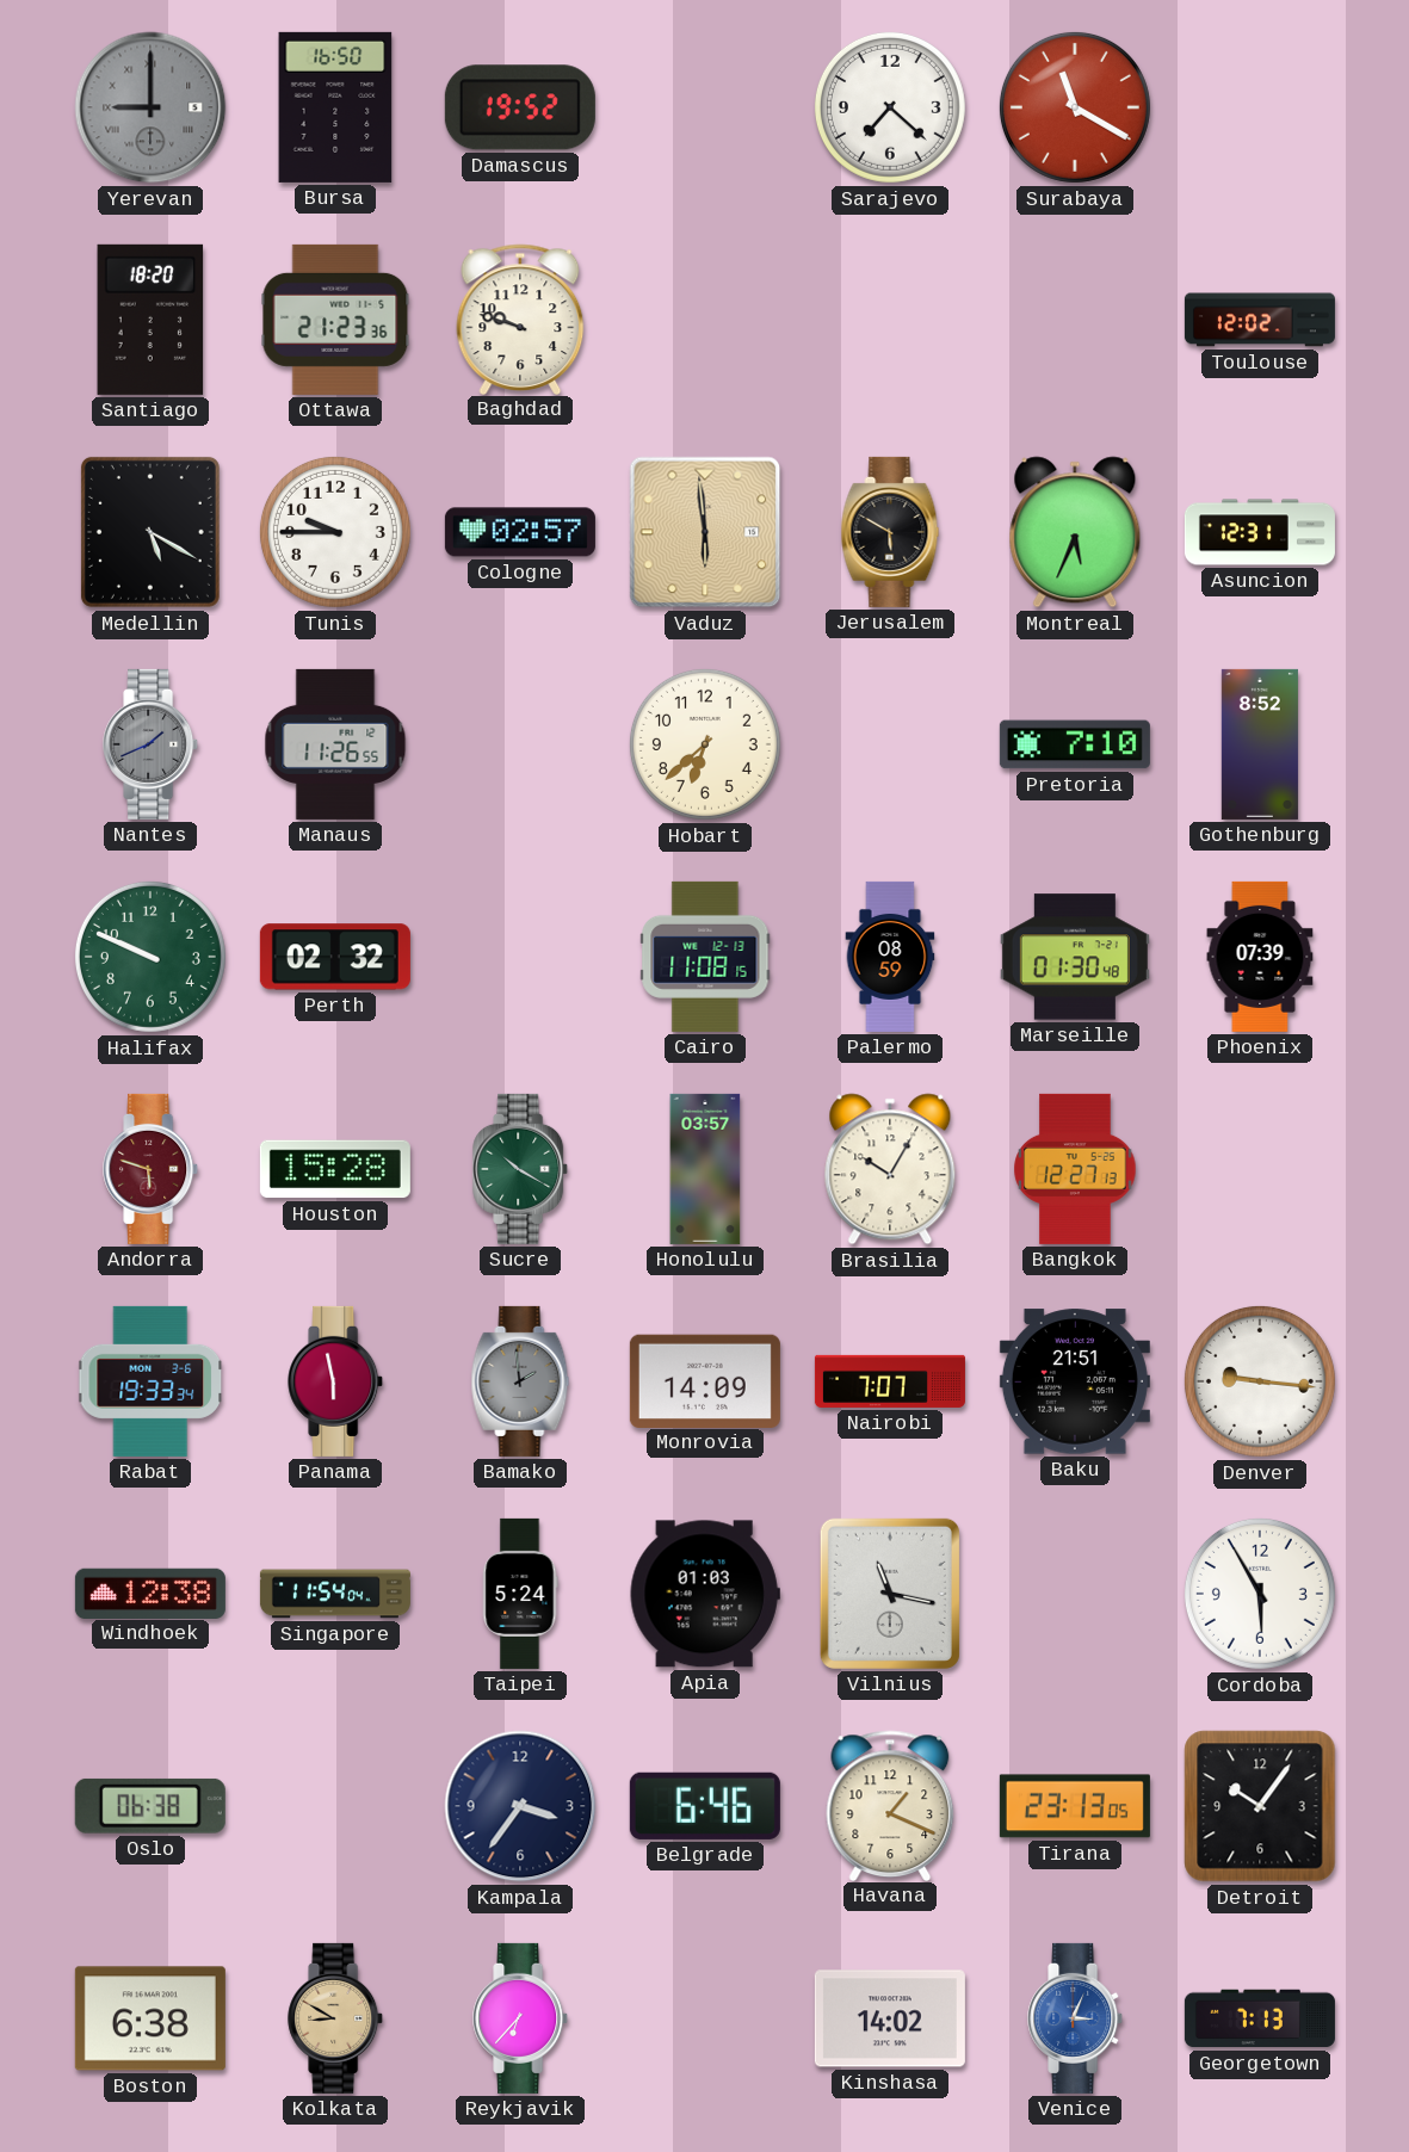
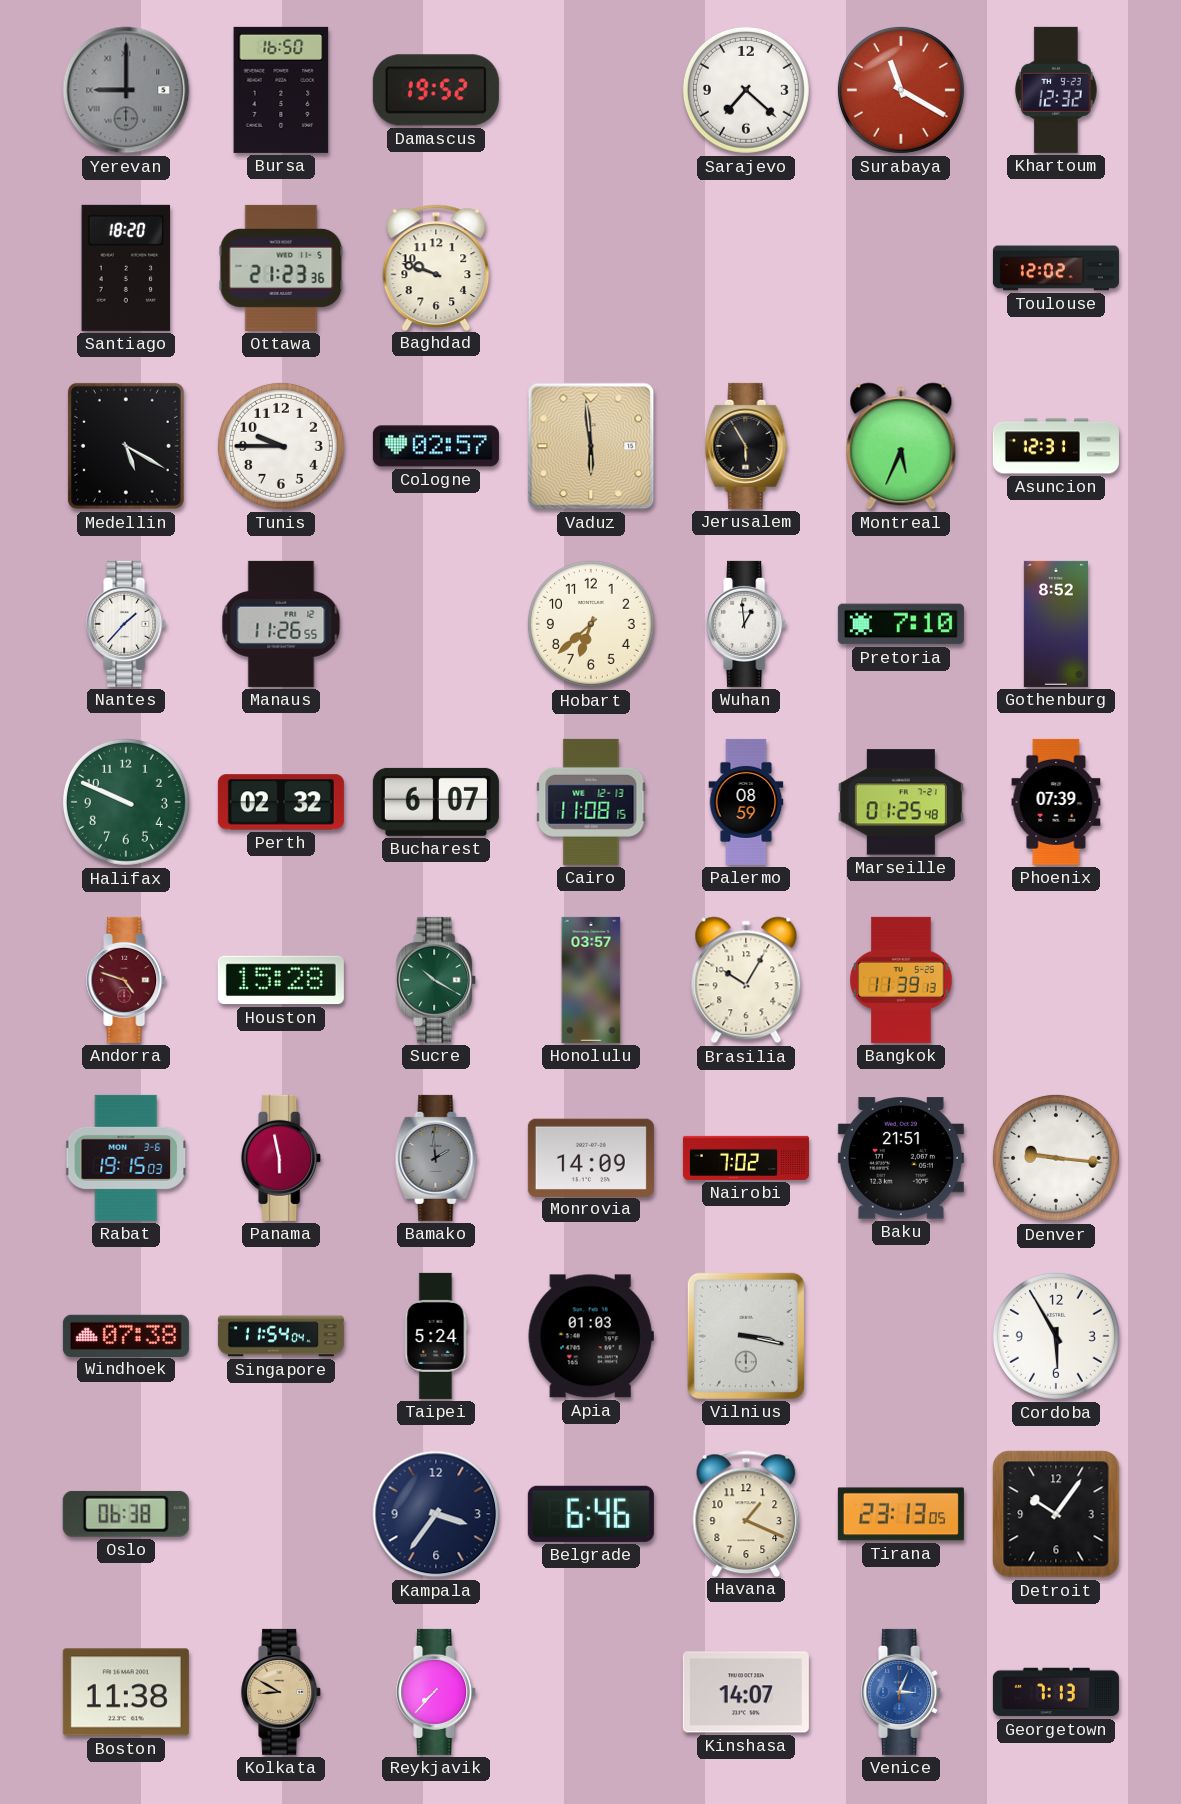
Khartoum: none -> 12:32
Jerusalem: 5:50 -> 5:55
Nantes: 1:41 -> 1:37
Nantes dial: grey -> white
Wuhan: none -> 12:59
Bucharest: none -> 6:07
Marseille: 01:30 -> 01:25
Andorra: 5:48 -> 4:48
Bangkok: 12:27 -> 11:39
Rabat: 19:33 -> 19:15
Nairobi: 7:07 -> 7:02
Windhoek: 12:38 -> 07:38
Vilnius: 11:17 -> 3:17
Boston: 6:38 -> 11:38
Reykjavik: 6:37 -> 7:37
Kinshasa: 14:02 -> 14:07
